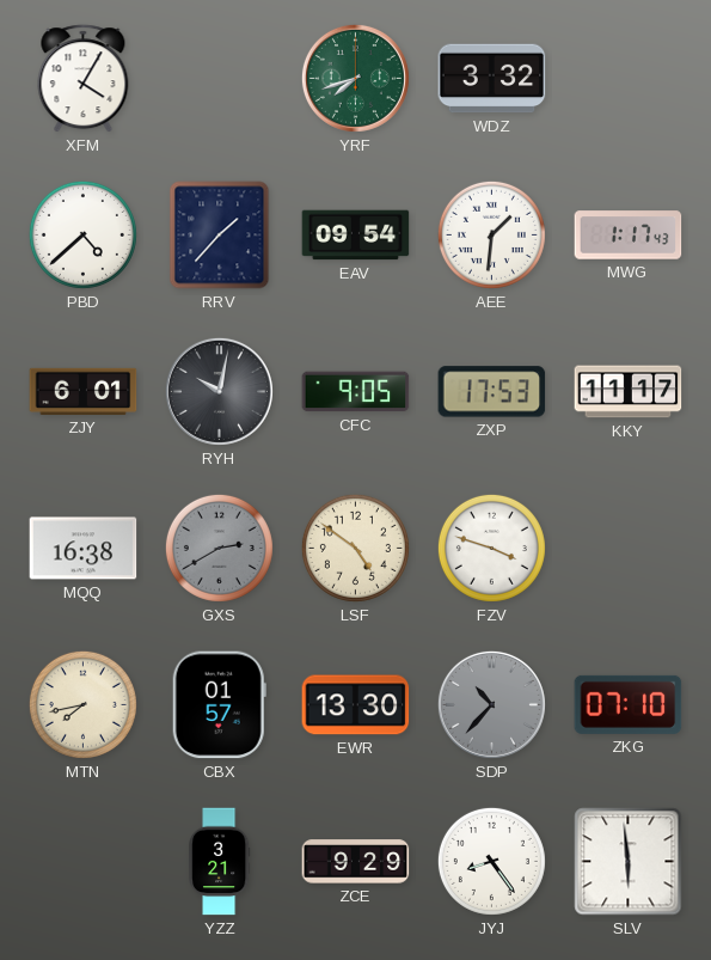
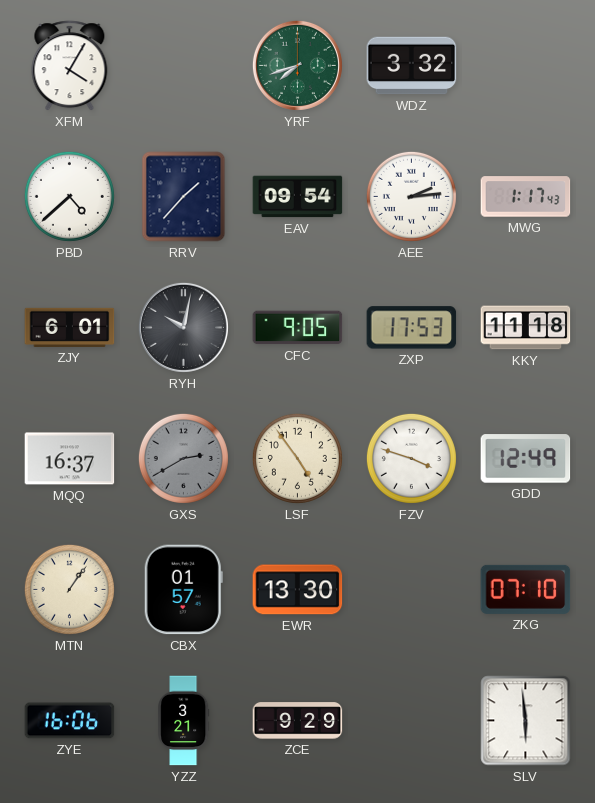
AEE: 1:31 -> 2:14
KKY: 11:17 -> 11:18
MQQ: 16:38 -> 16:37
LSF: 4:51 -> 4:54
GDD: none -> 12:49
MTN: 7:43 -> 1:06
SDP: 10:37 -> none
ZYE: none -> 16:06
JYJ: 8:24 -> none
